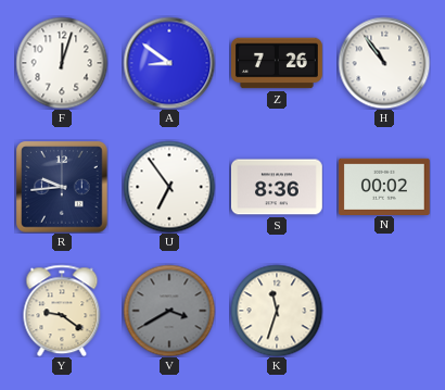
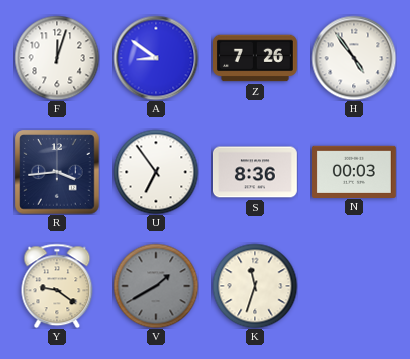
H: 10:54 -> 4:54
R: 9:44 -> 3:44
N: 00:02 -> 00:03
V: 3:40 -> 1:40
